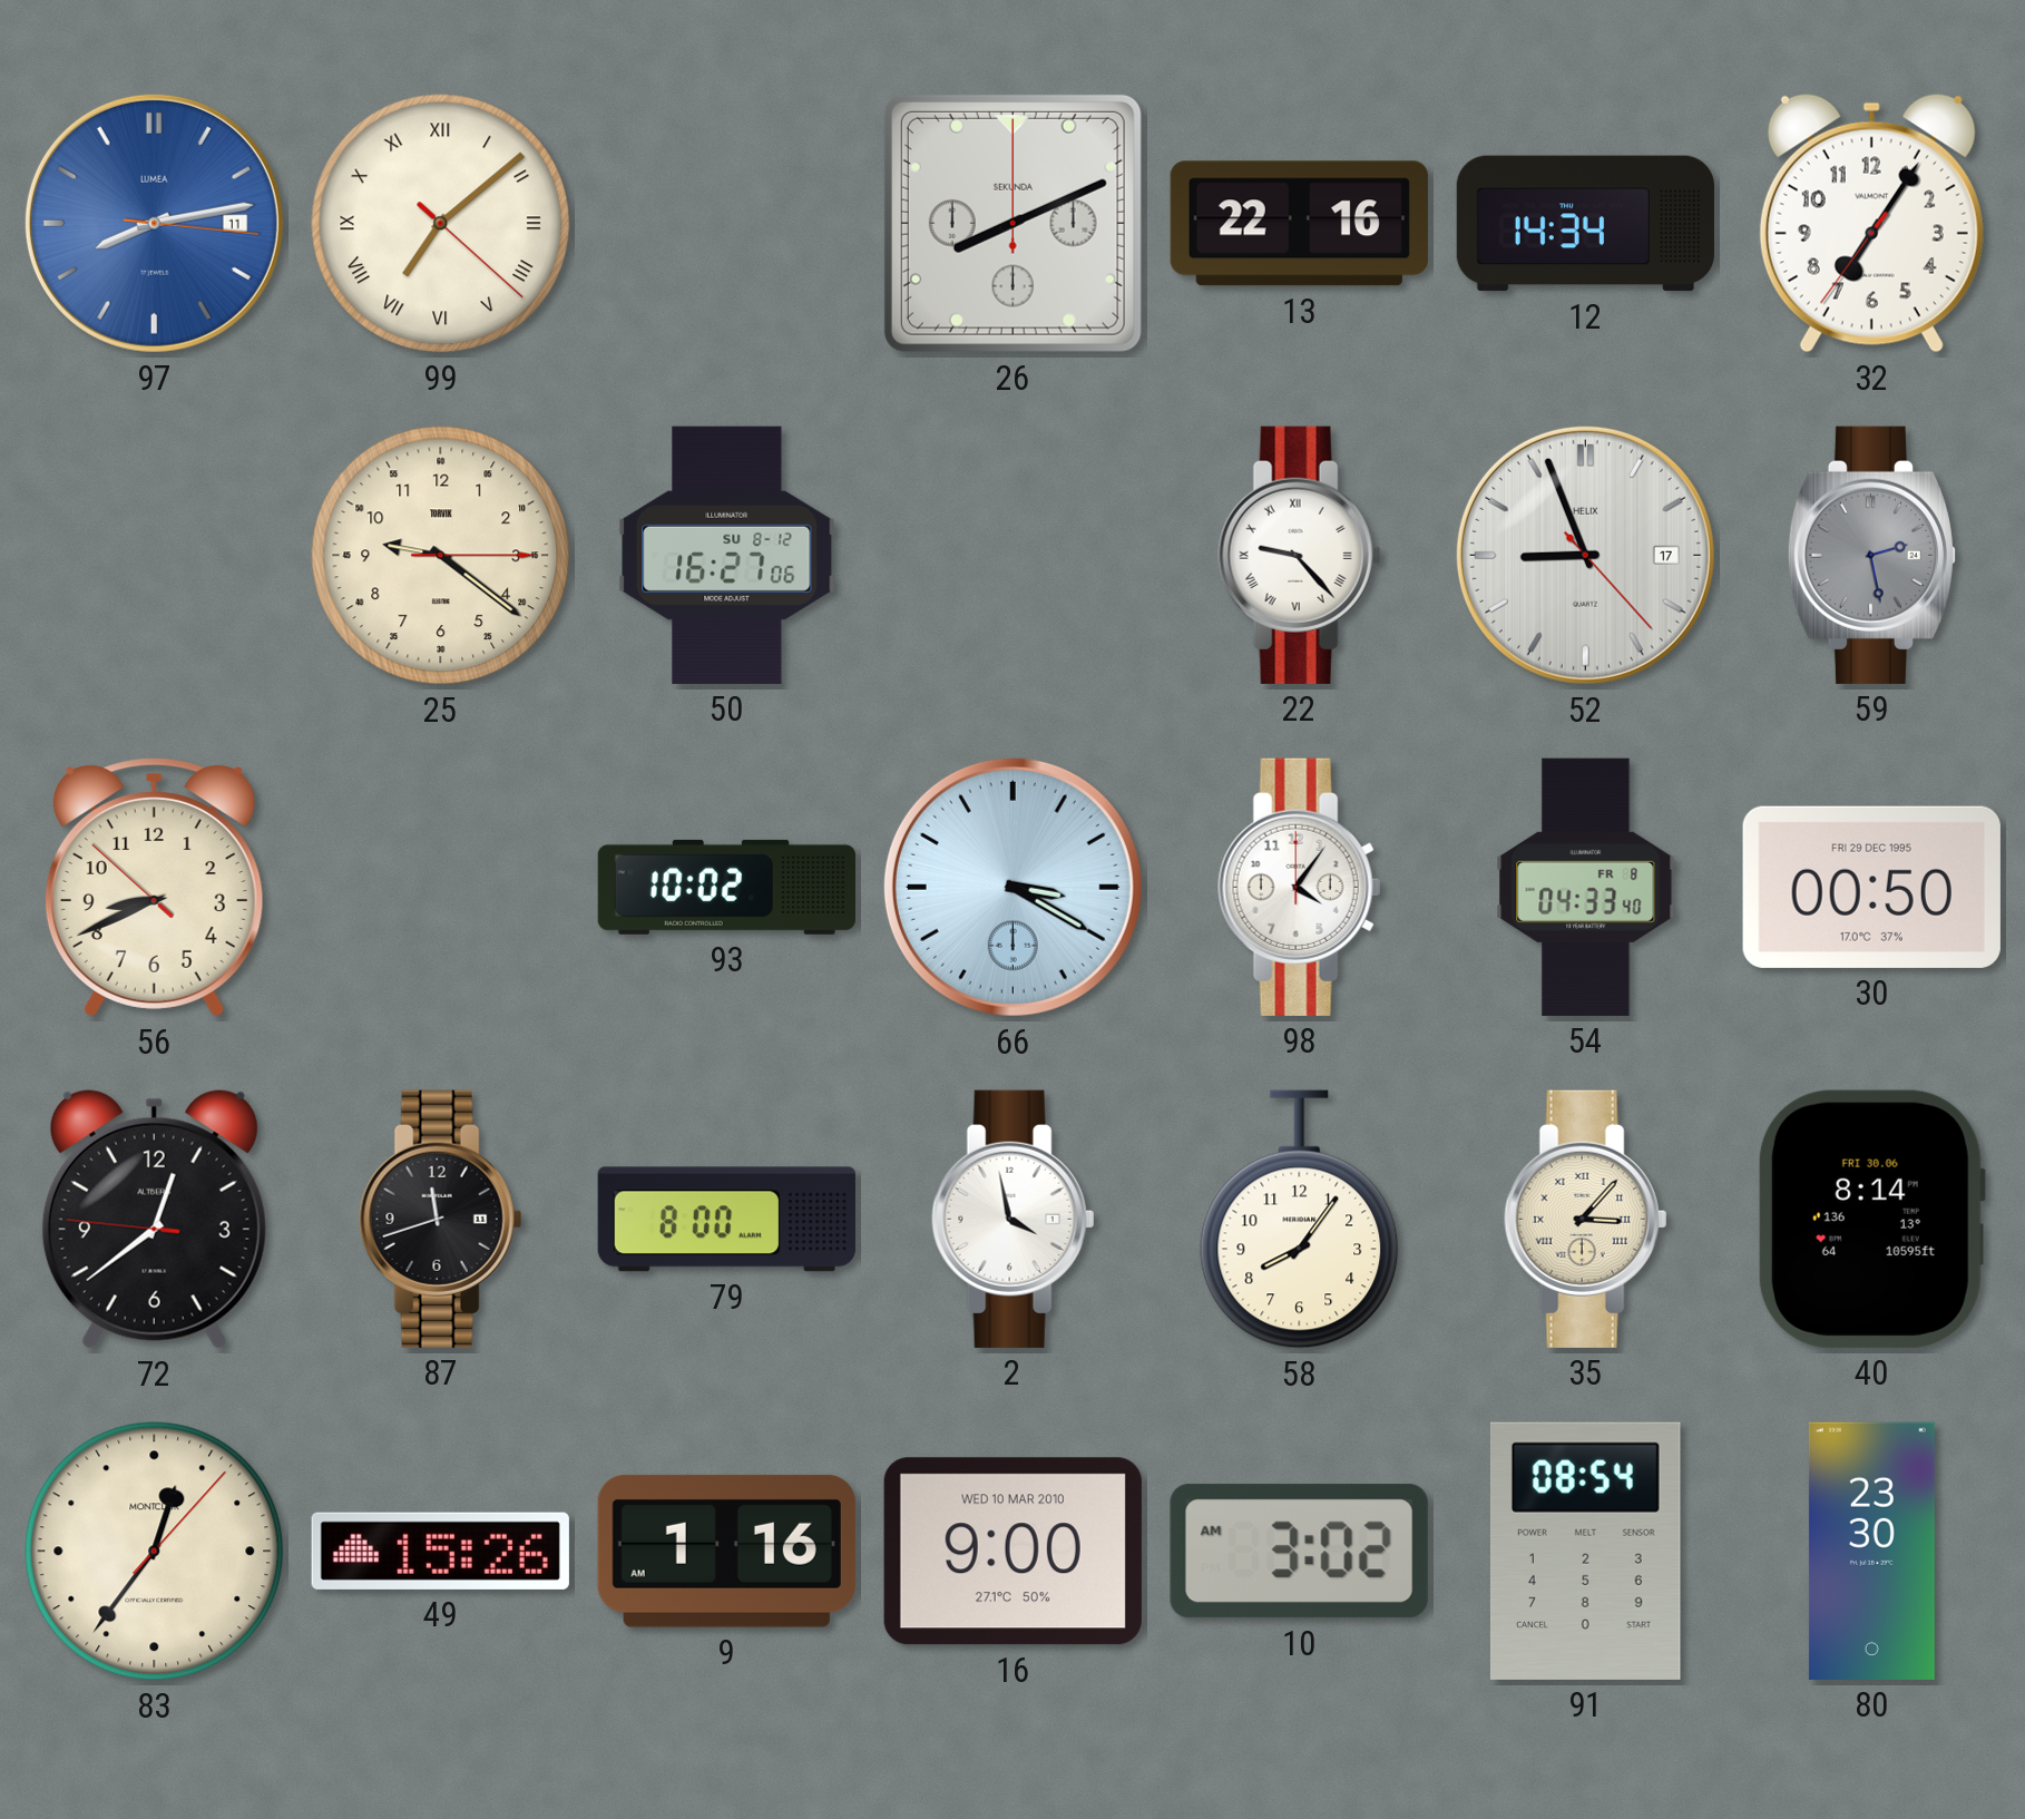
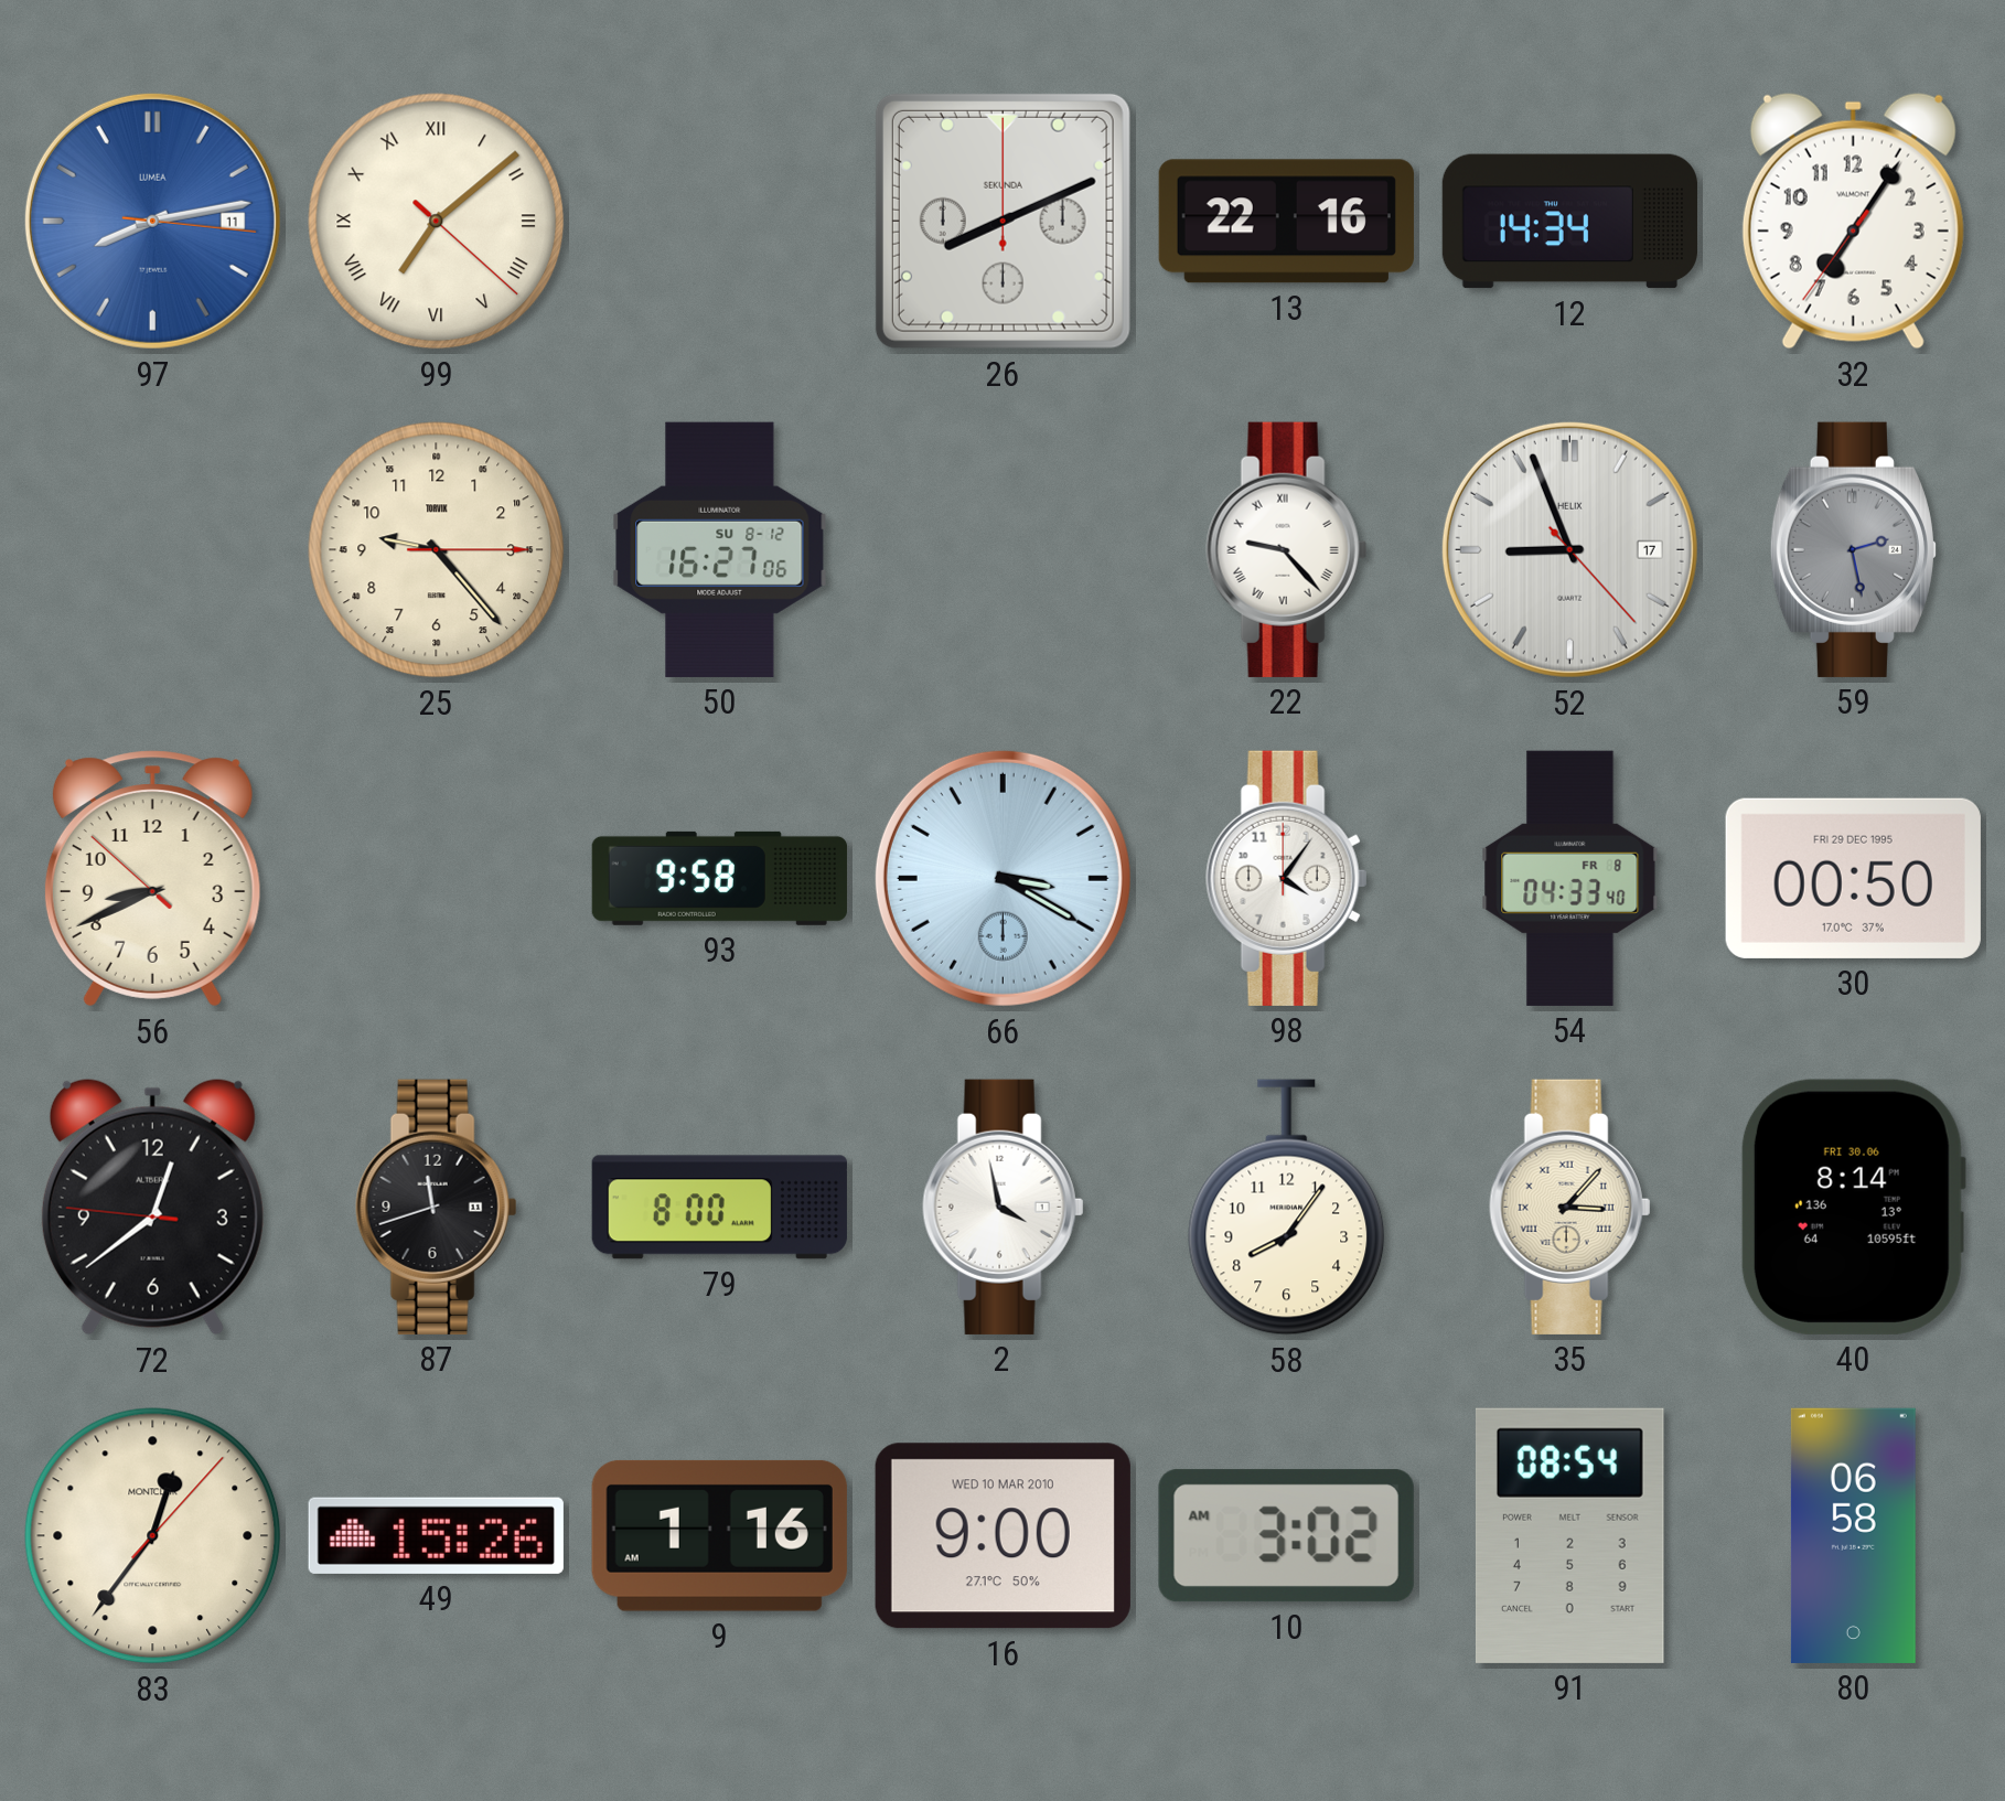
25: 9:21 -> 9:23
93: 10:02 -> 9:58
80: 23:30 -> 06:58
